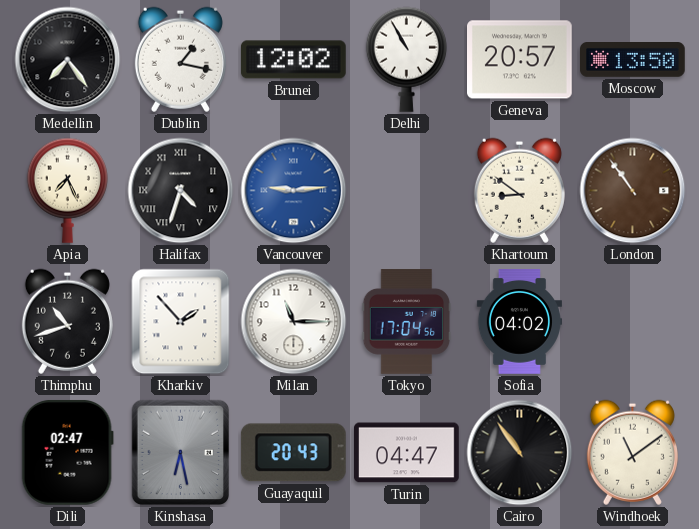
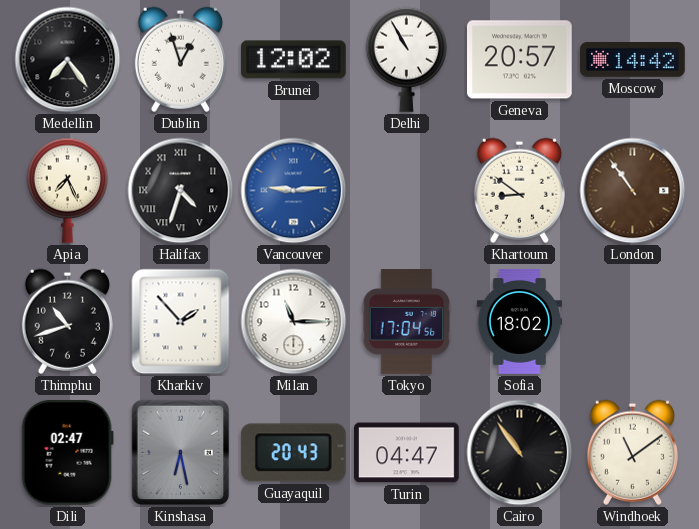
Dublin: 1:17 -> 12:57
Moscow: 13:50 -> 14:42
Sofia: 04:02 -> 18:02
